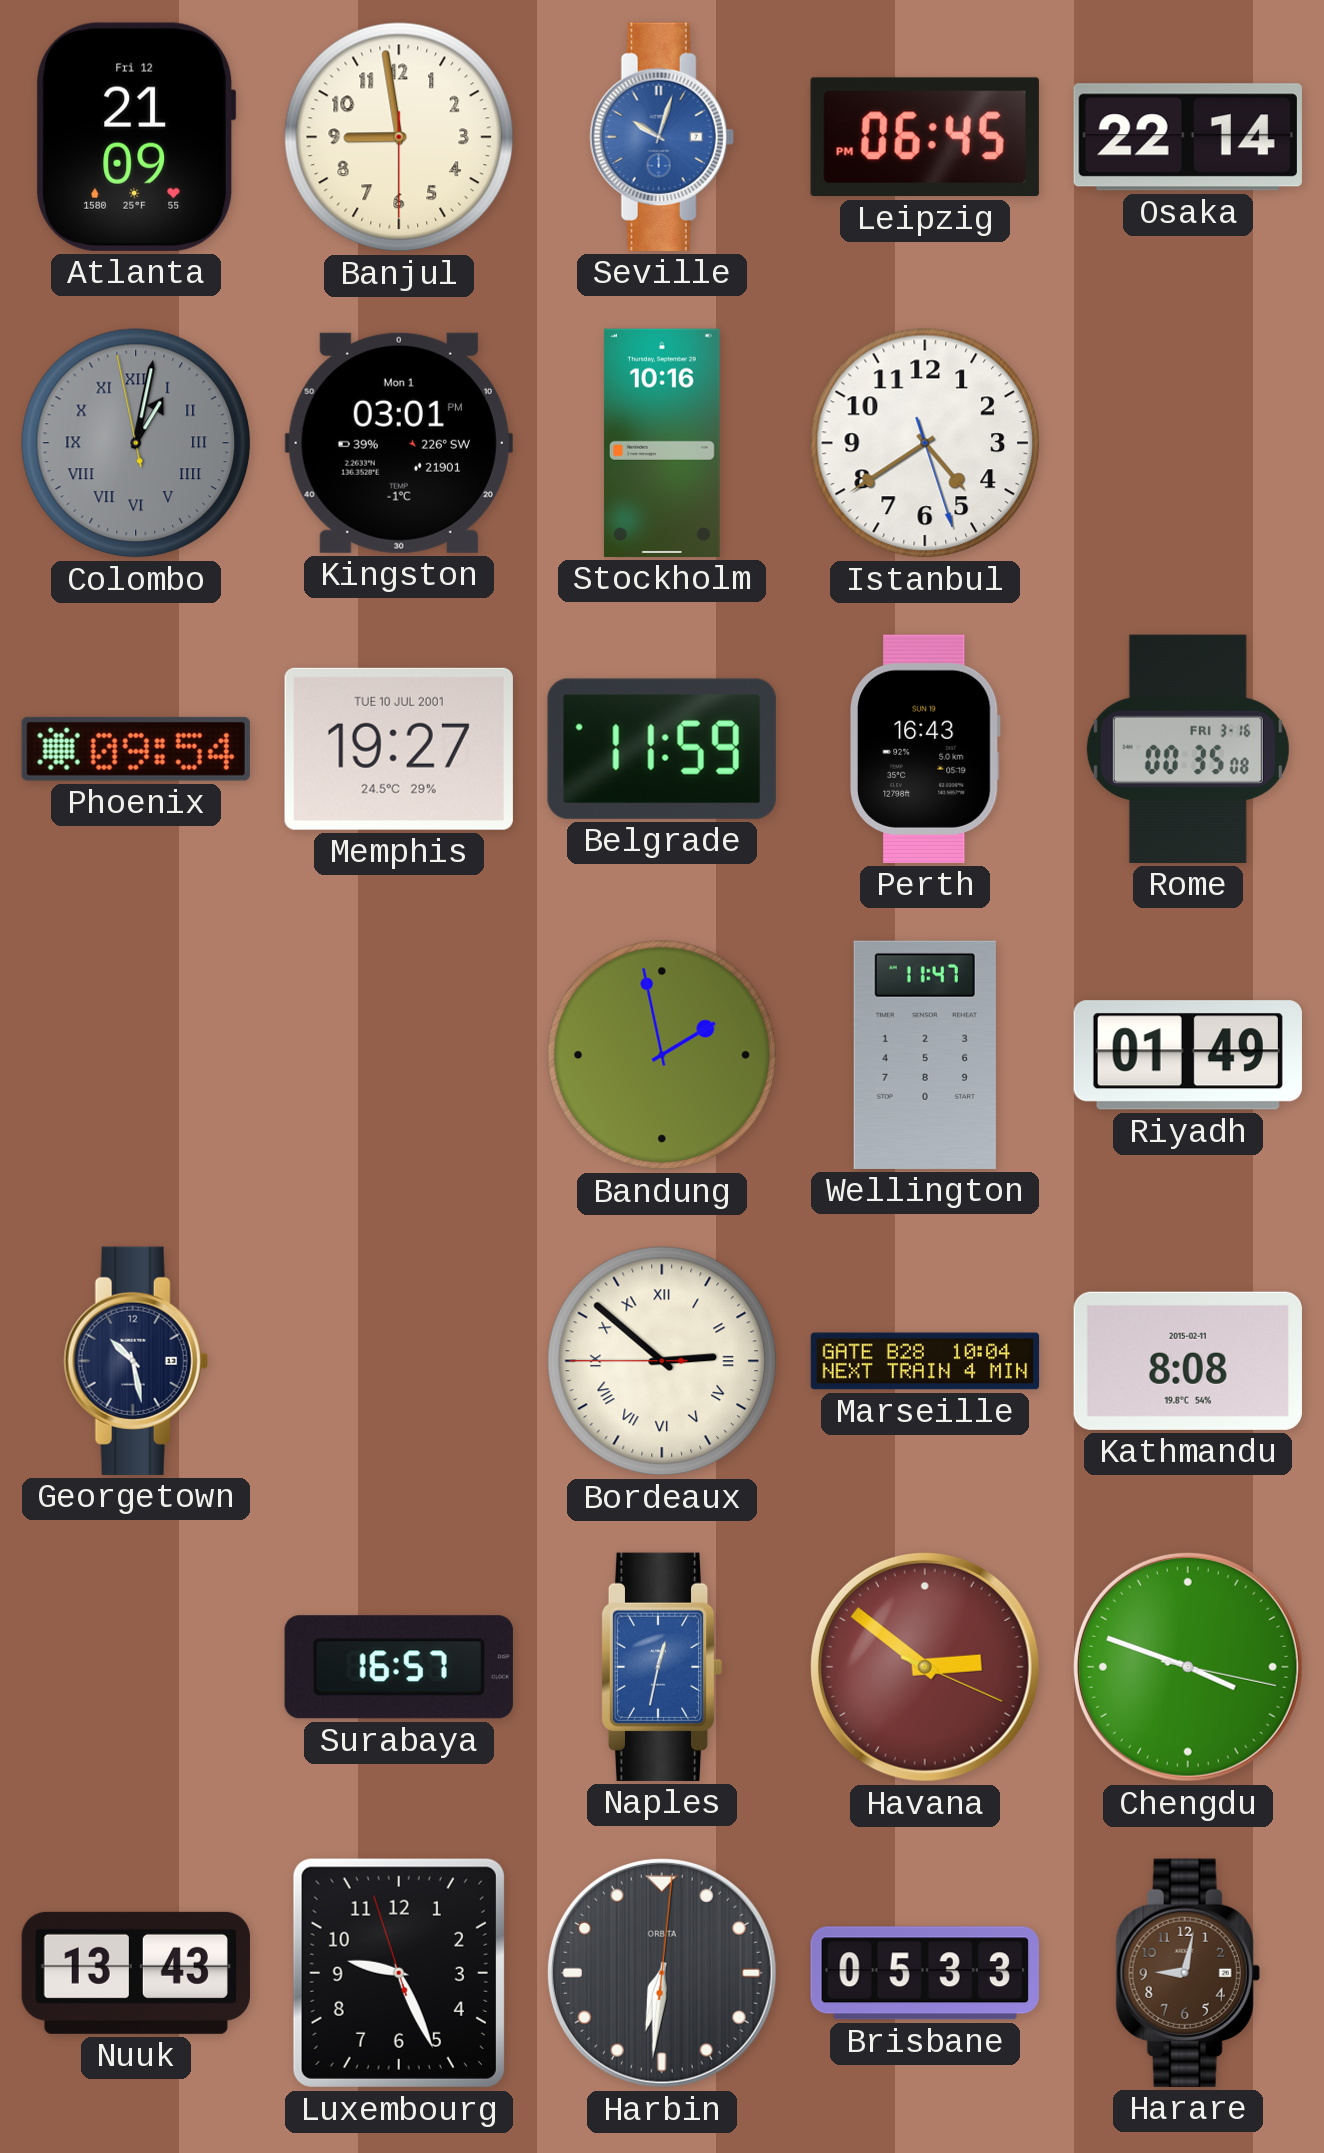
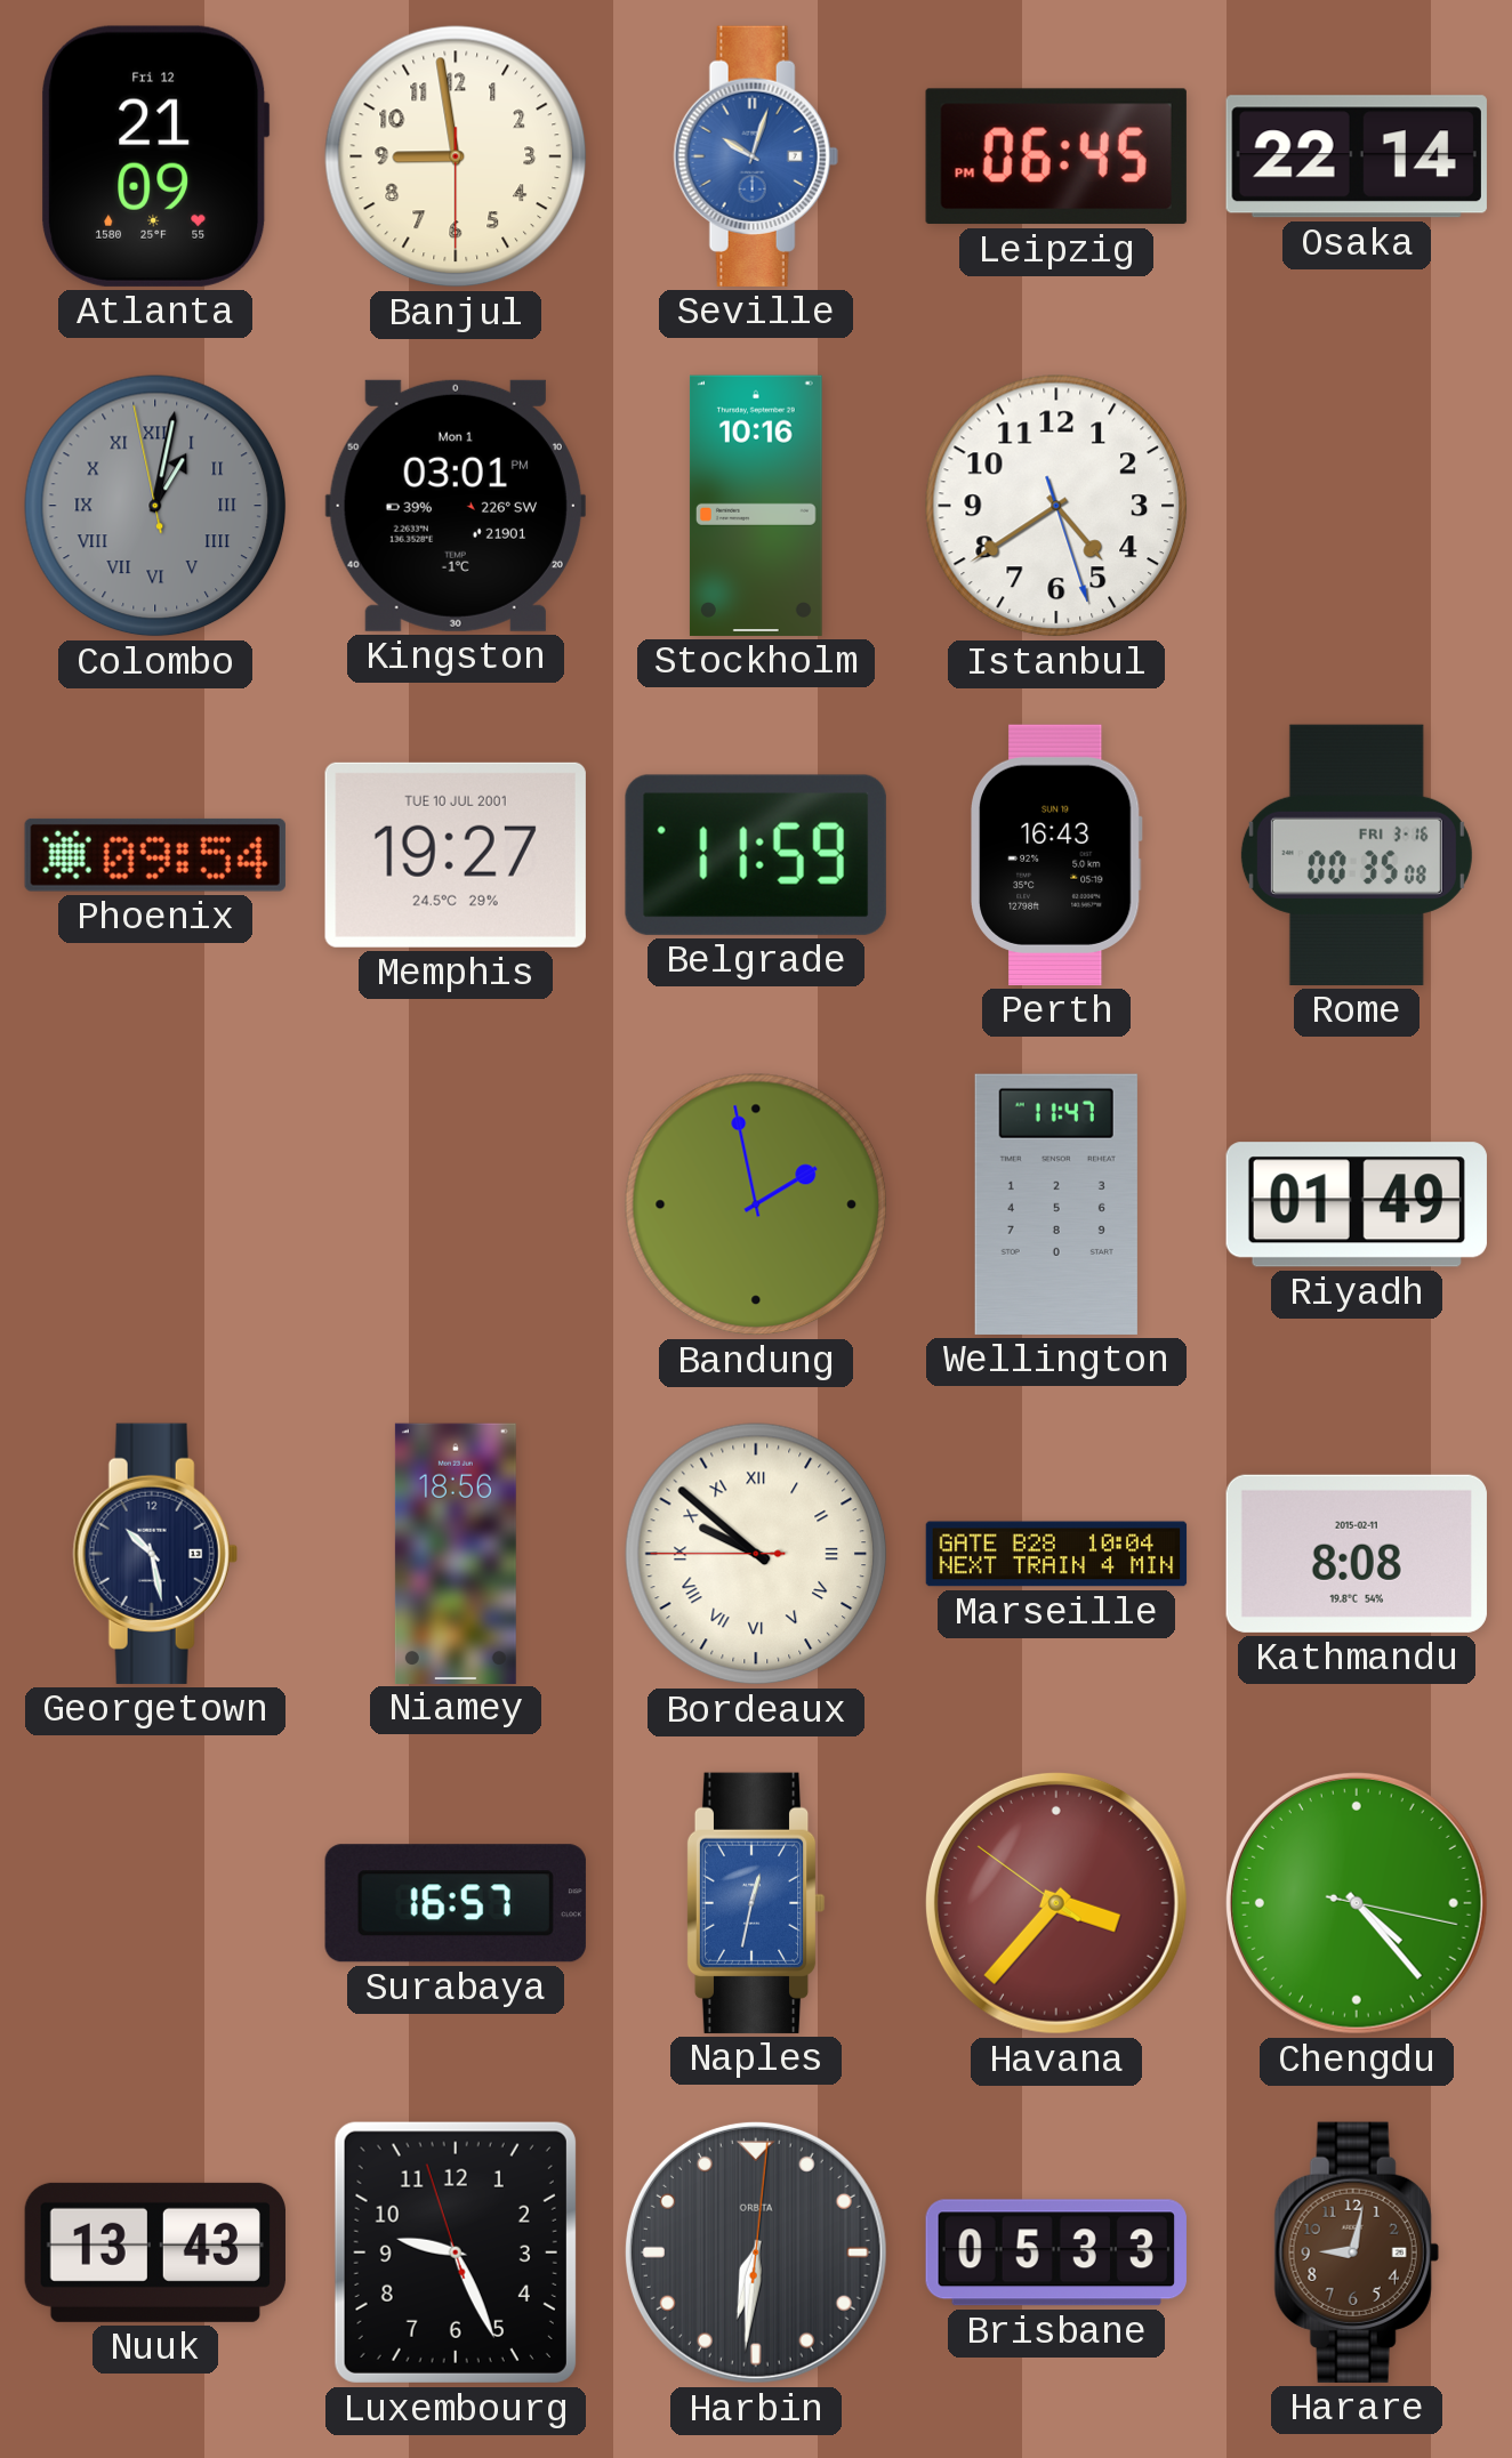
Niamey: none -> 18:56
Bordeaux: 2:51 -> 9:51
Havana: 2:51 -> 3:36
Chengdu: 3:48 -> 4:23
